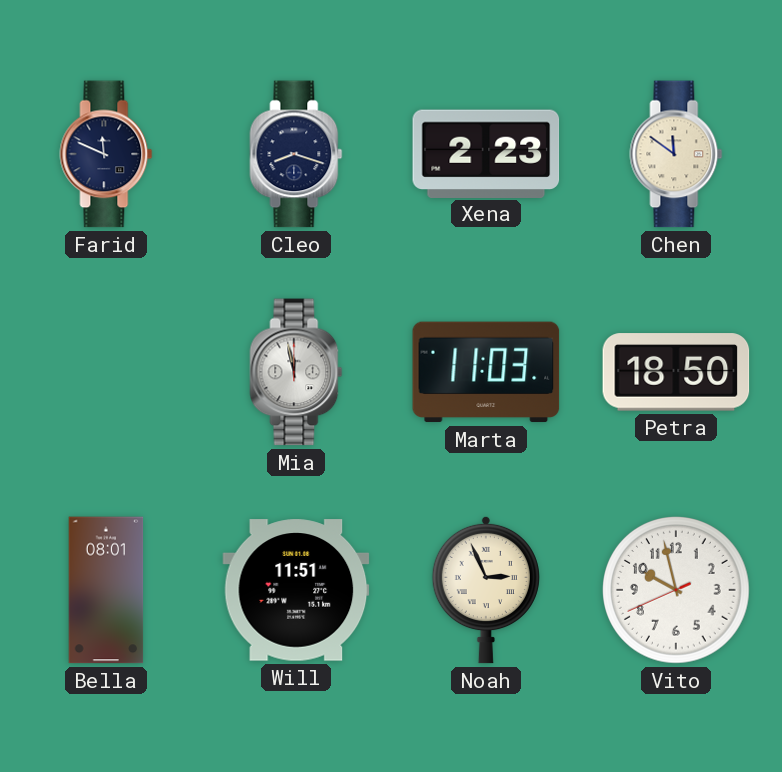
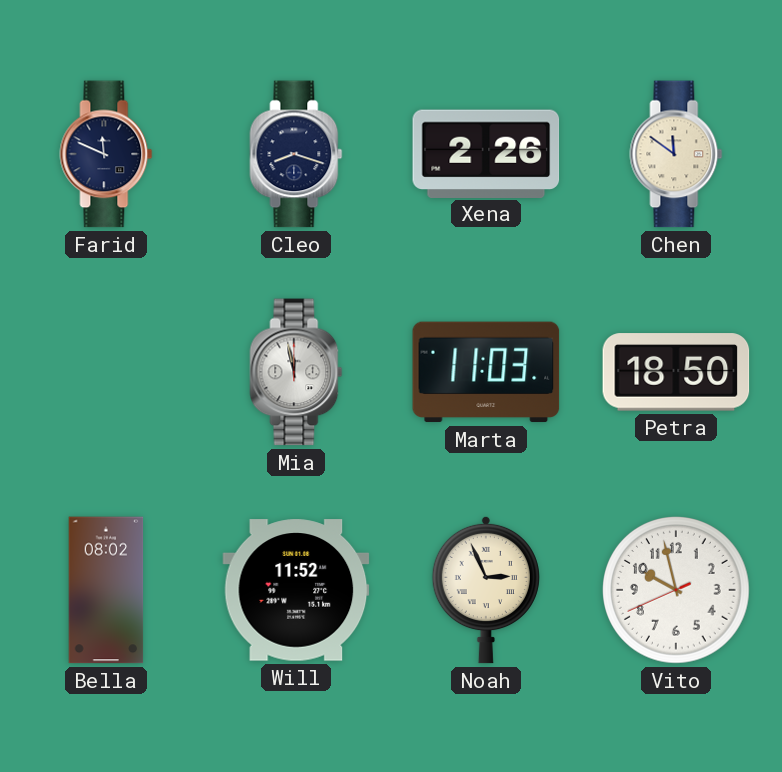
Xena: 2:23 -> 2:26
Bella: 08:01 -> 08:02
Will: 11:51 -> 11:52
